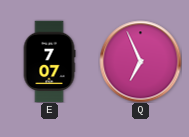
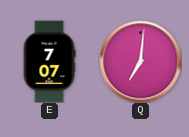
Q: 6:56 -> 7:01
